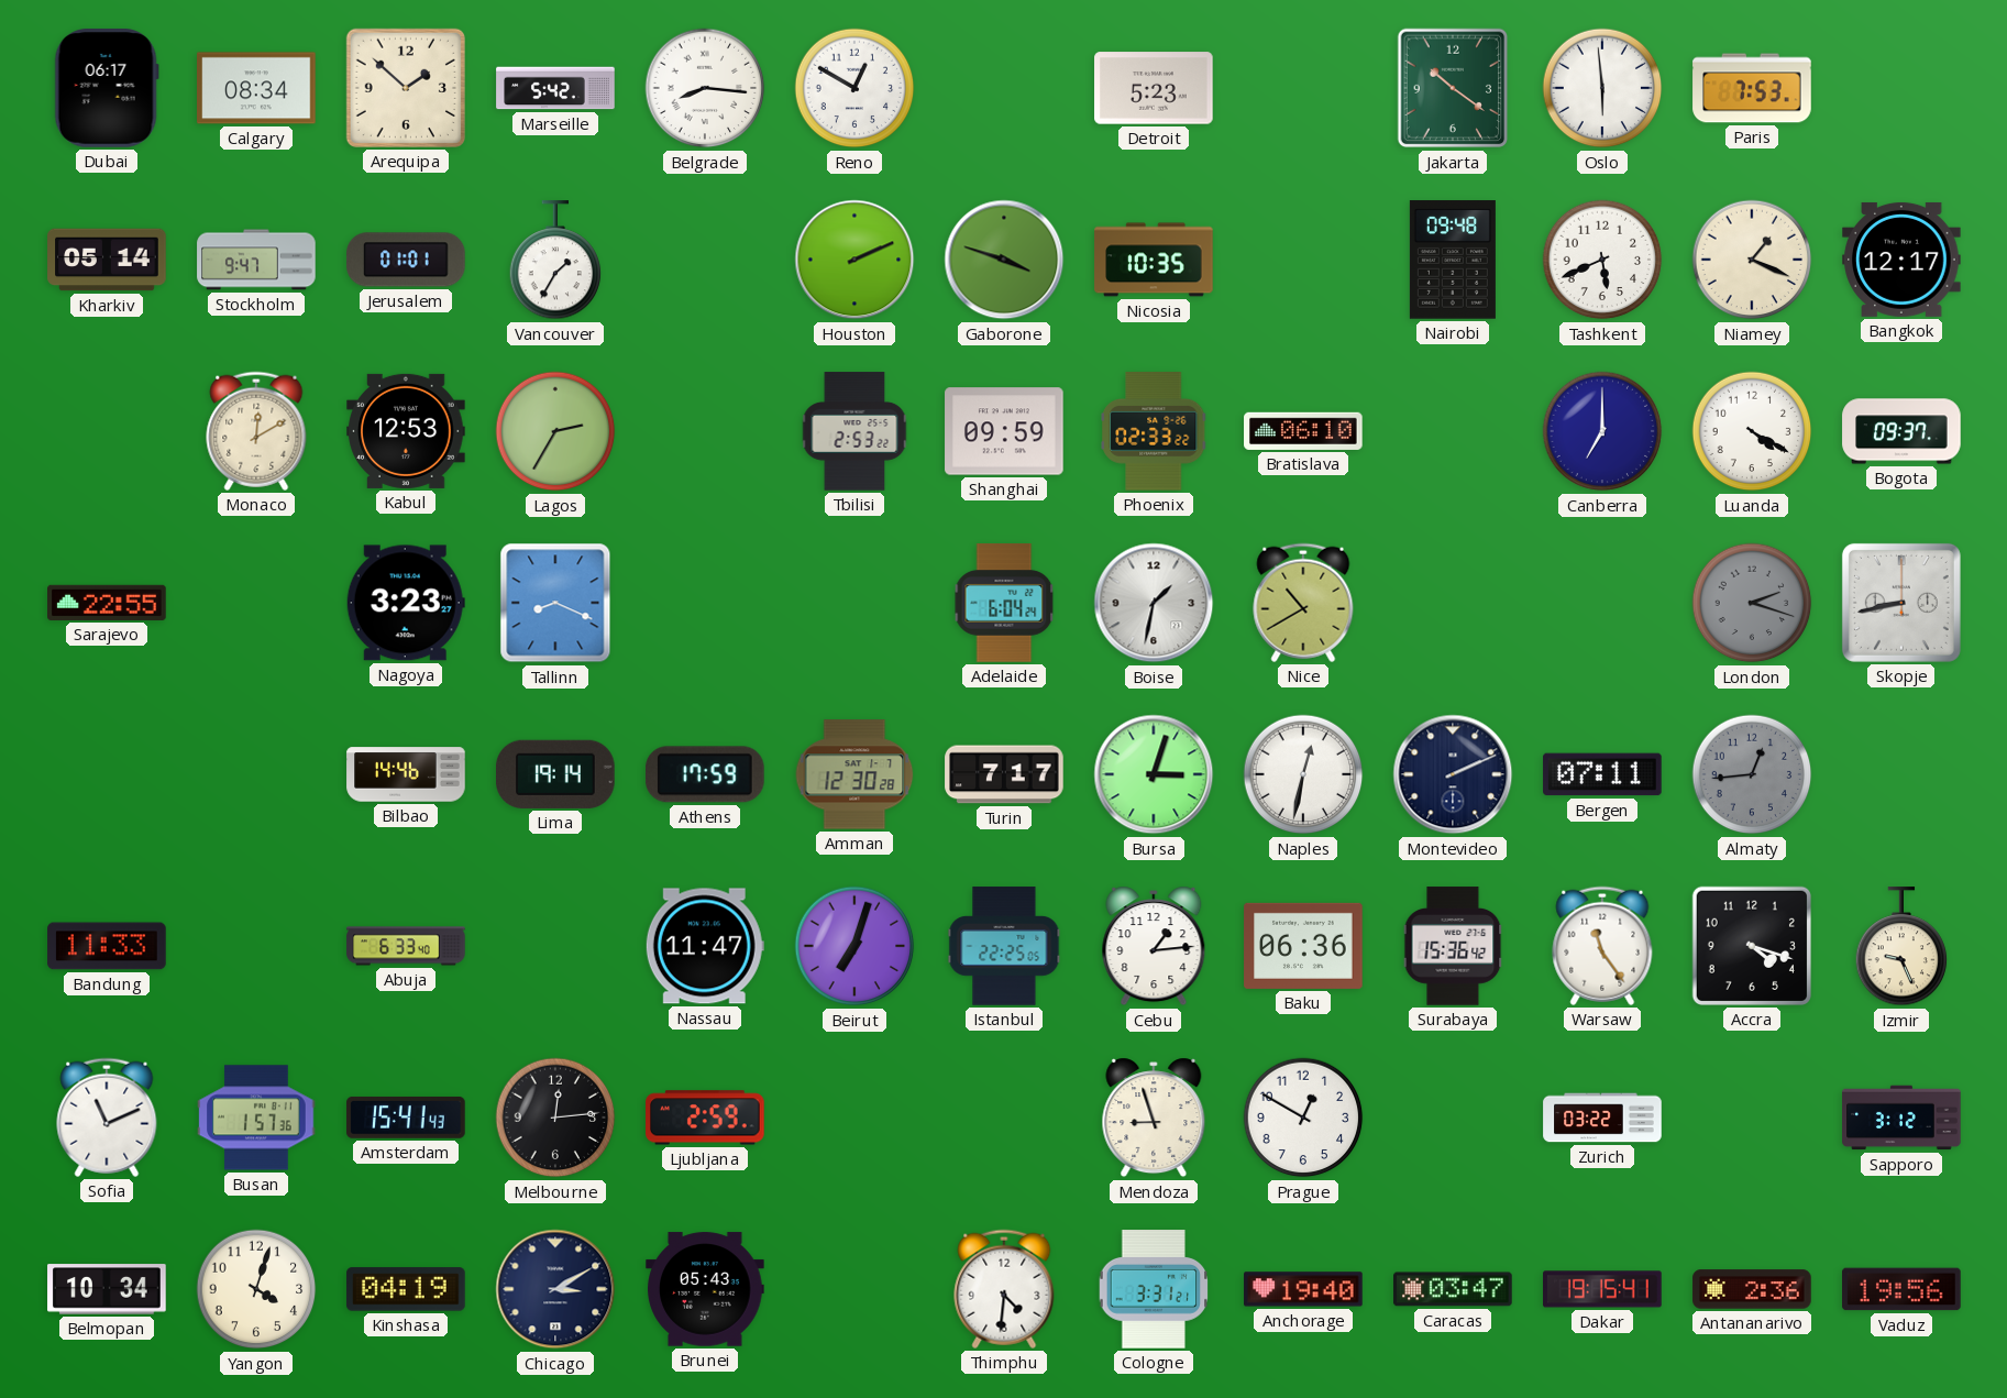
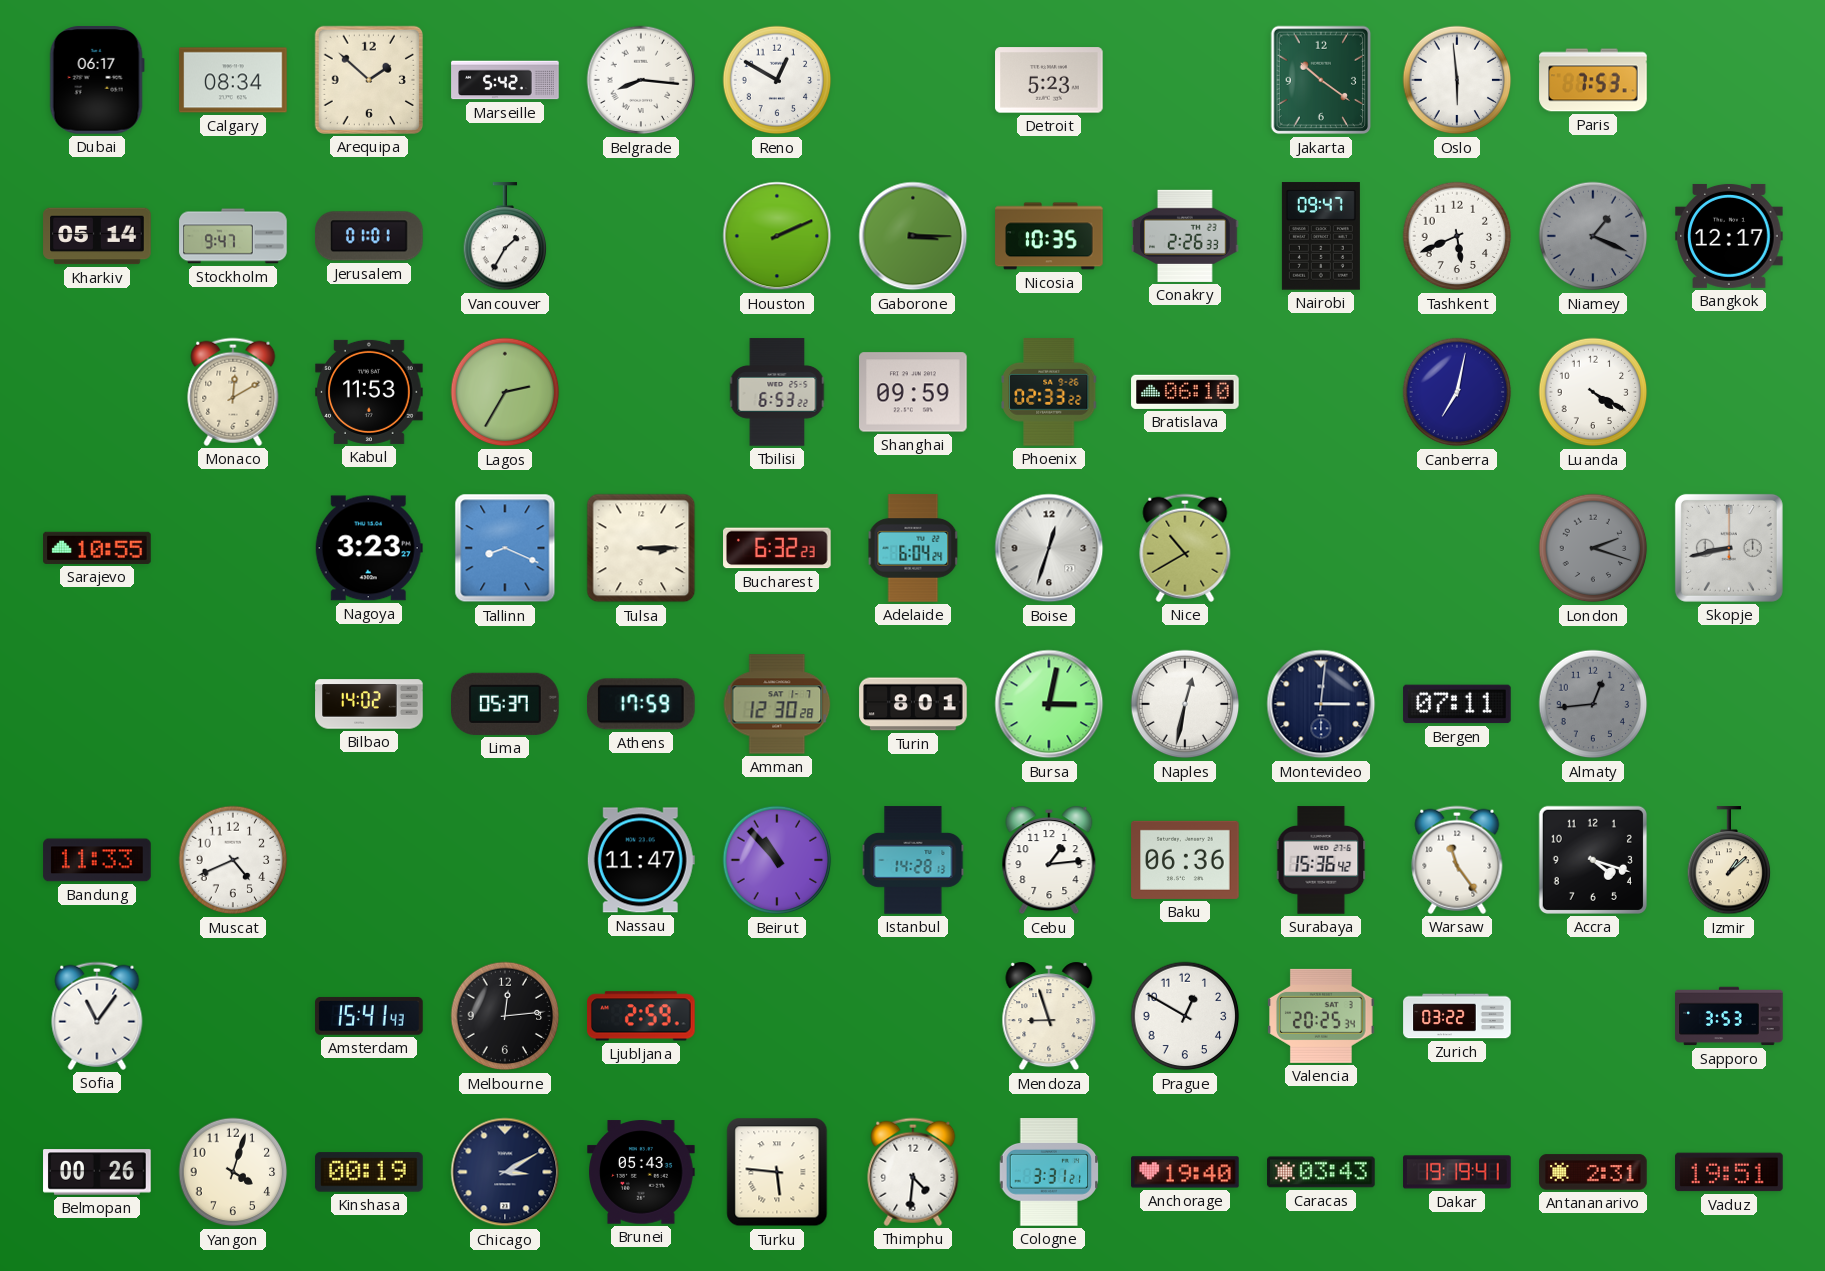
Gaborone: 3:48 -> 3:15
Conakry: none -> 2:26
Nairobi: 09:48 -> 09:47
Niamey dial: cream -> grey
Kabul: 12:53 -> 11:53
Tbilisi: 2:53 -> 6:53
Canberra: 7:00 -> 7:02
Bogota: 09:37 -> none
Sarajevo: 22:55 -> 10:55
Tulsa: none -> 3:15
Bucharest: none -> 6:32
Boise: 1:32 -> 12:33
Bilbao: 14:46 -> 14:02
Lima: 19:14 -> 05:37
Turin: 7:17 -> 8:01
Bursa: 3:03 -> 3:02
Montevideo: 2:11 -> 3:01
Muscat: none -> 4:41
Abuja: 6:33 -> none
Beirut: 7:03 -> 10:53
Istanbul: 22:25 -> 14:28
Izmir: 9:26 -> 1:08
Sofia: 11:11 -> 11:06
Busan: 1:57 -> none
Valencia: none -> 20:25
Sapporo: 3:12 -> 3:53
Belmopan: 10:34 -> 00:26
Kinshasa: 04:19 -> 00:19
Turku: none -> 5:46
Caracas: 03:47 -> 03:43
Dakar: 19:15 -> 19:19
Antananarivo: 2:36 -> 2:31
Vaduz: 19:56 -> 19:51
